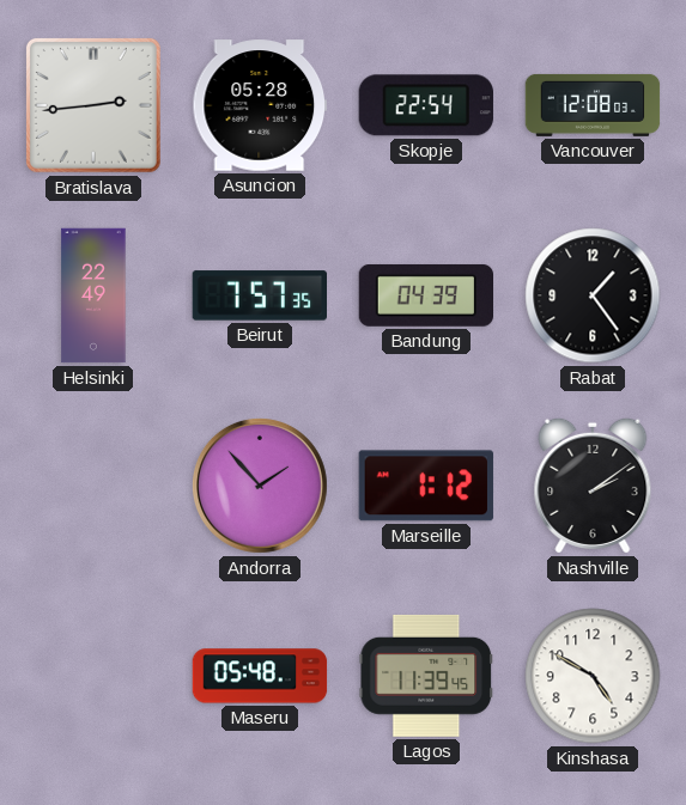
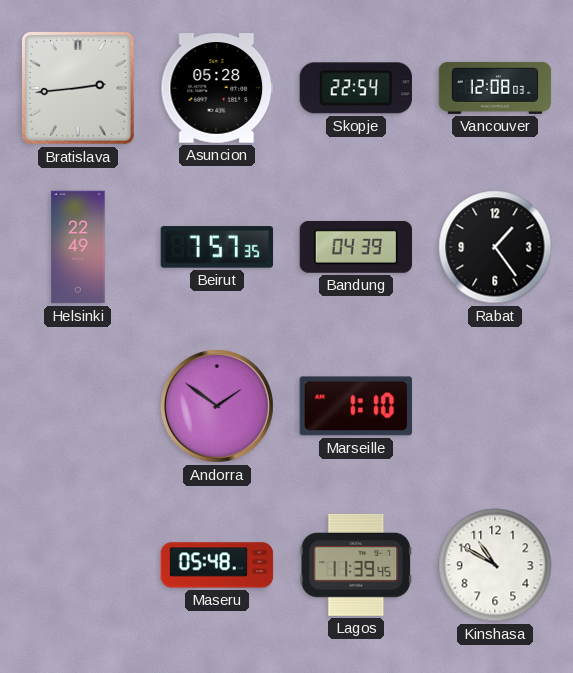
Andorra: 1:53 -> 1:51
Marseille: 1:12 -> 1:10
Nashville: 2:09 -> none
Kinshasa: 4:50 -> 10:50
